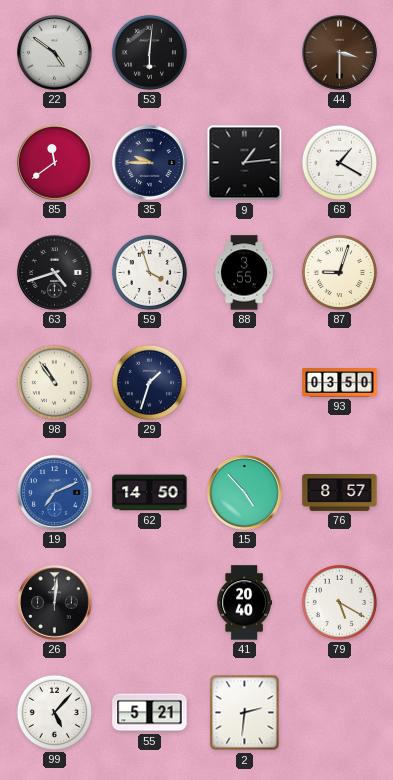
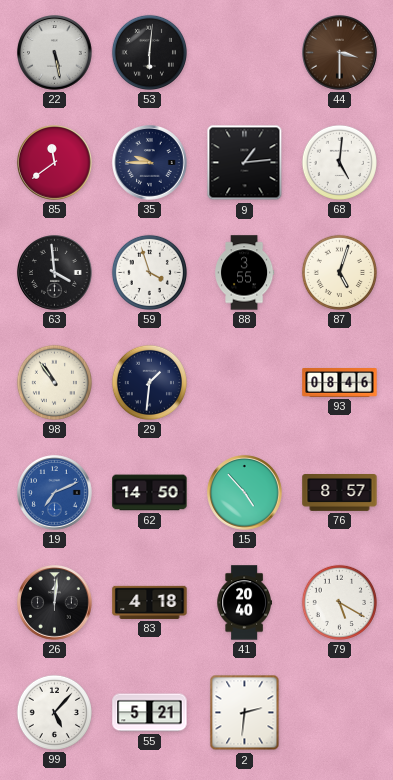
22: 4:51 -> 5:28
68: 1:20 -> 5:01
63: 4:42 -> 3:59
87: 9:03 -> 5:03
29: 1:33 -> 1:31
93: 03:50 -> 08:46
83: none -> 4:18
